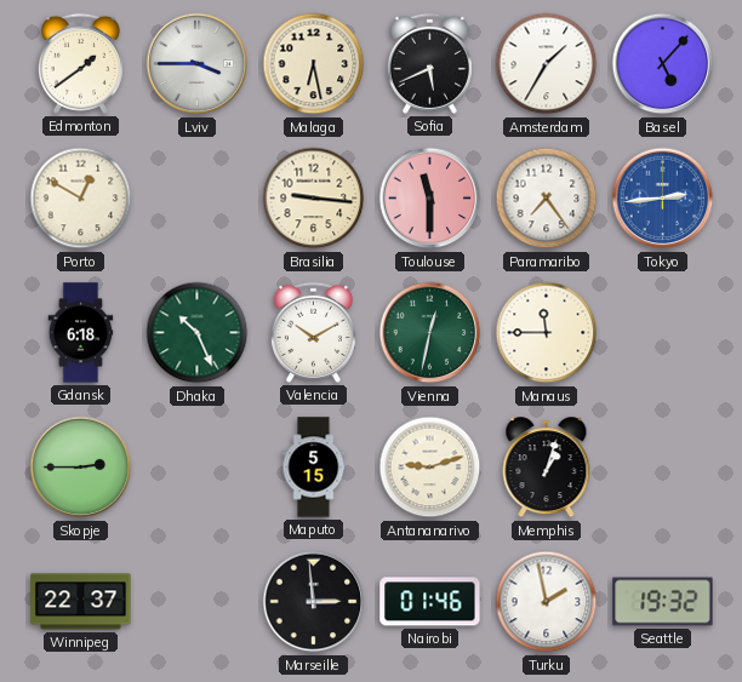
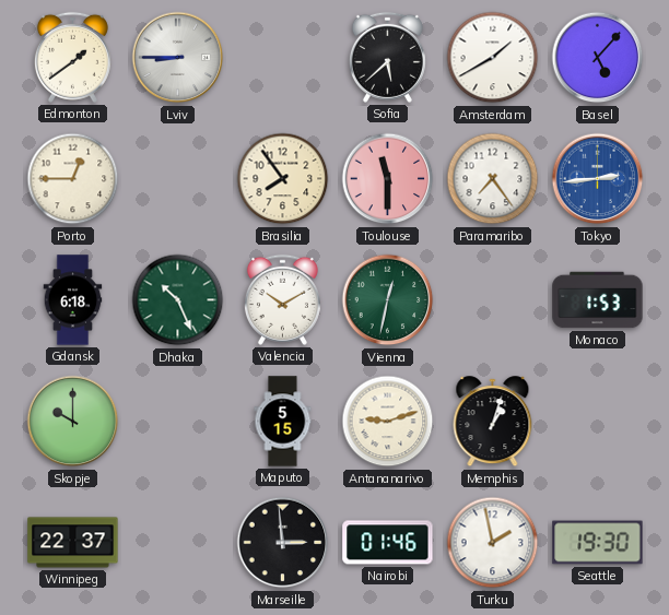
Lviv: 3:45 -> 8:45
Malaga: 6:28 -> none
Sofia: 5:41 -> 5:38
Amsterdam: 1:35 -> 1:40
Porto: 12:50 -> 12:45
Brasilia: 9:16 -> 7:54
Manaus: 11:45 -> none
Monaco: none -> 1:53
Skopje: 2:45 -> 10:00
Seattle: 19:32 -> 19:30
